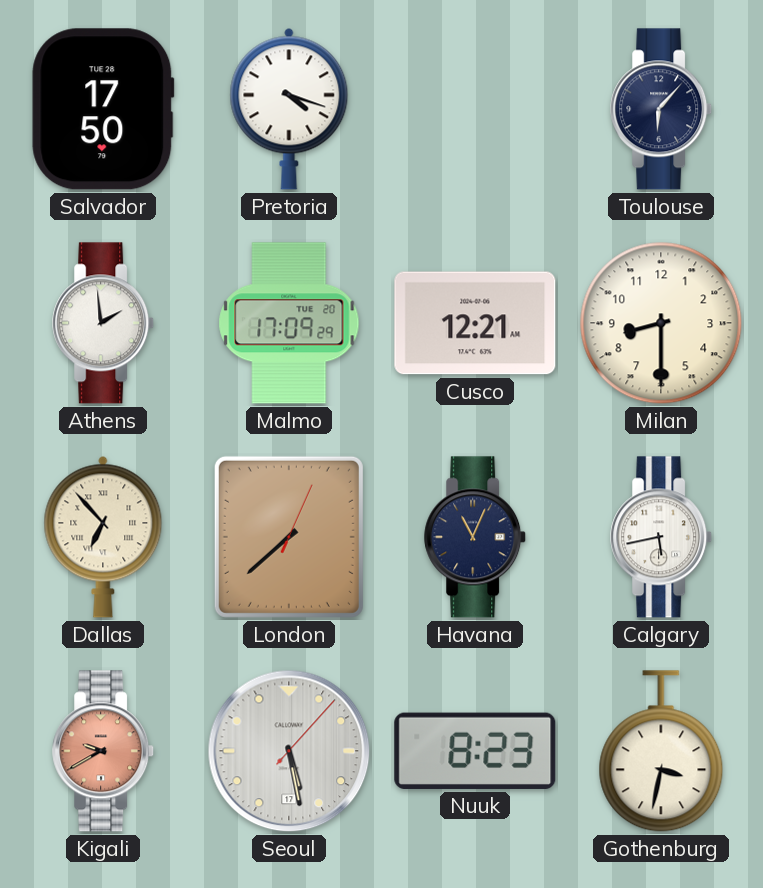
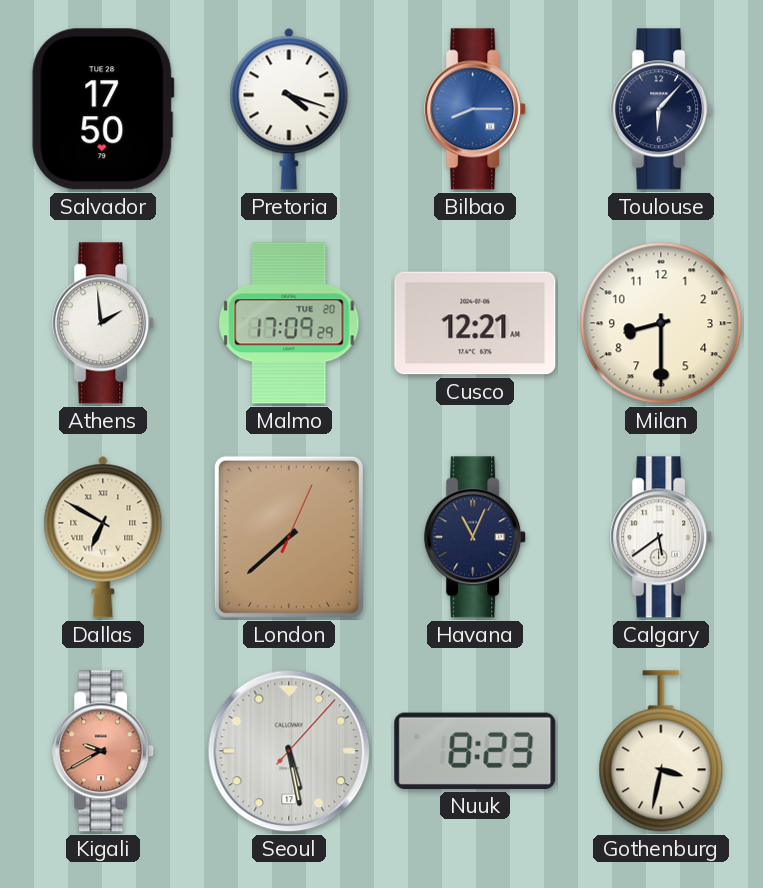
Bilbao: none -> 8:15
Dallas: 6:53 -> 6:50
Calgary: 5:43 -> 5:39
